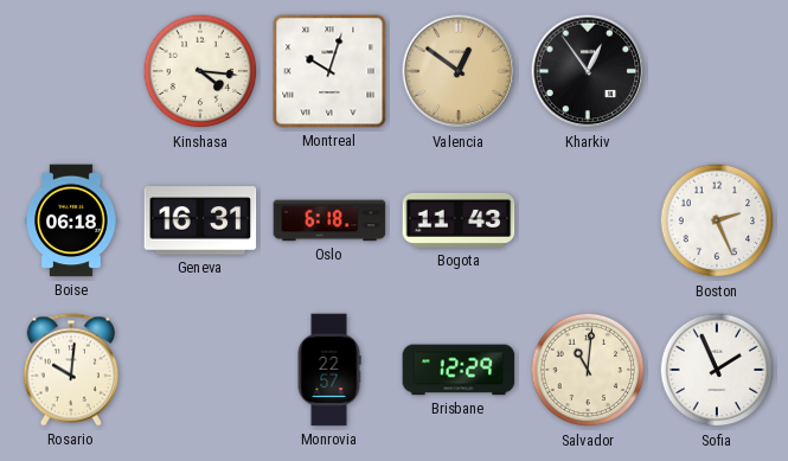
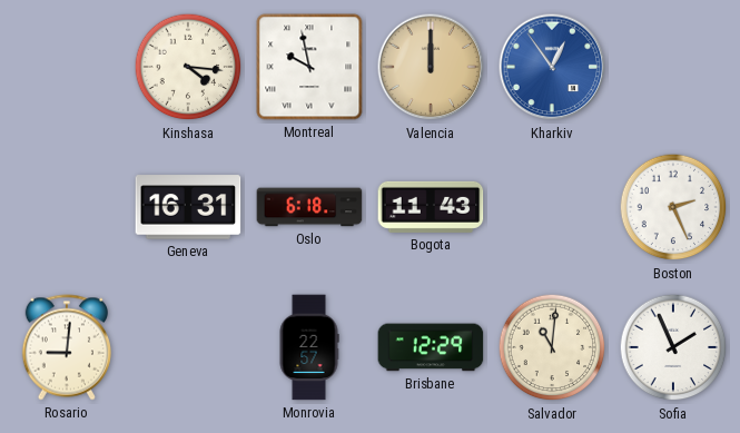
Montreal: 10:03 -> 9:58
Valencia: 12:51 -> 12:00
Kharkiv dial: black -> blue
Boise: 06:18 -> none
Rosario: 10:01 -> 9:01
